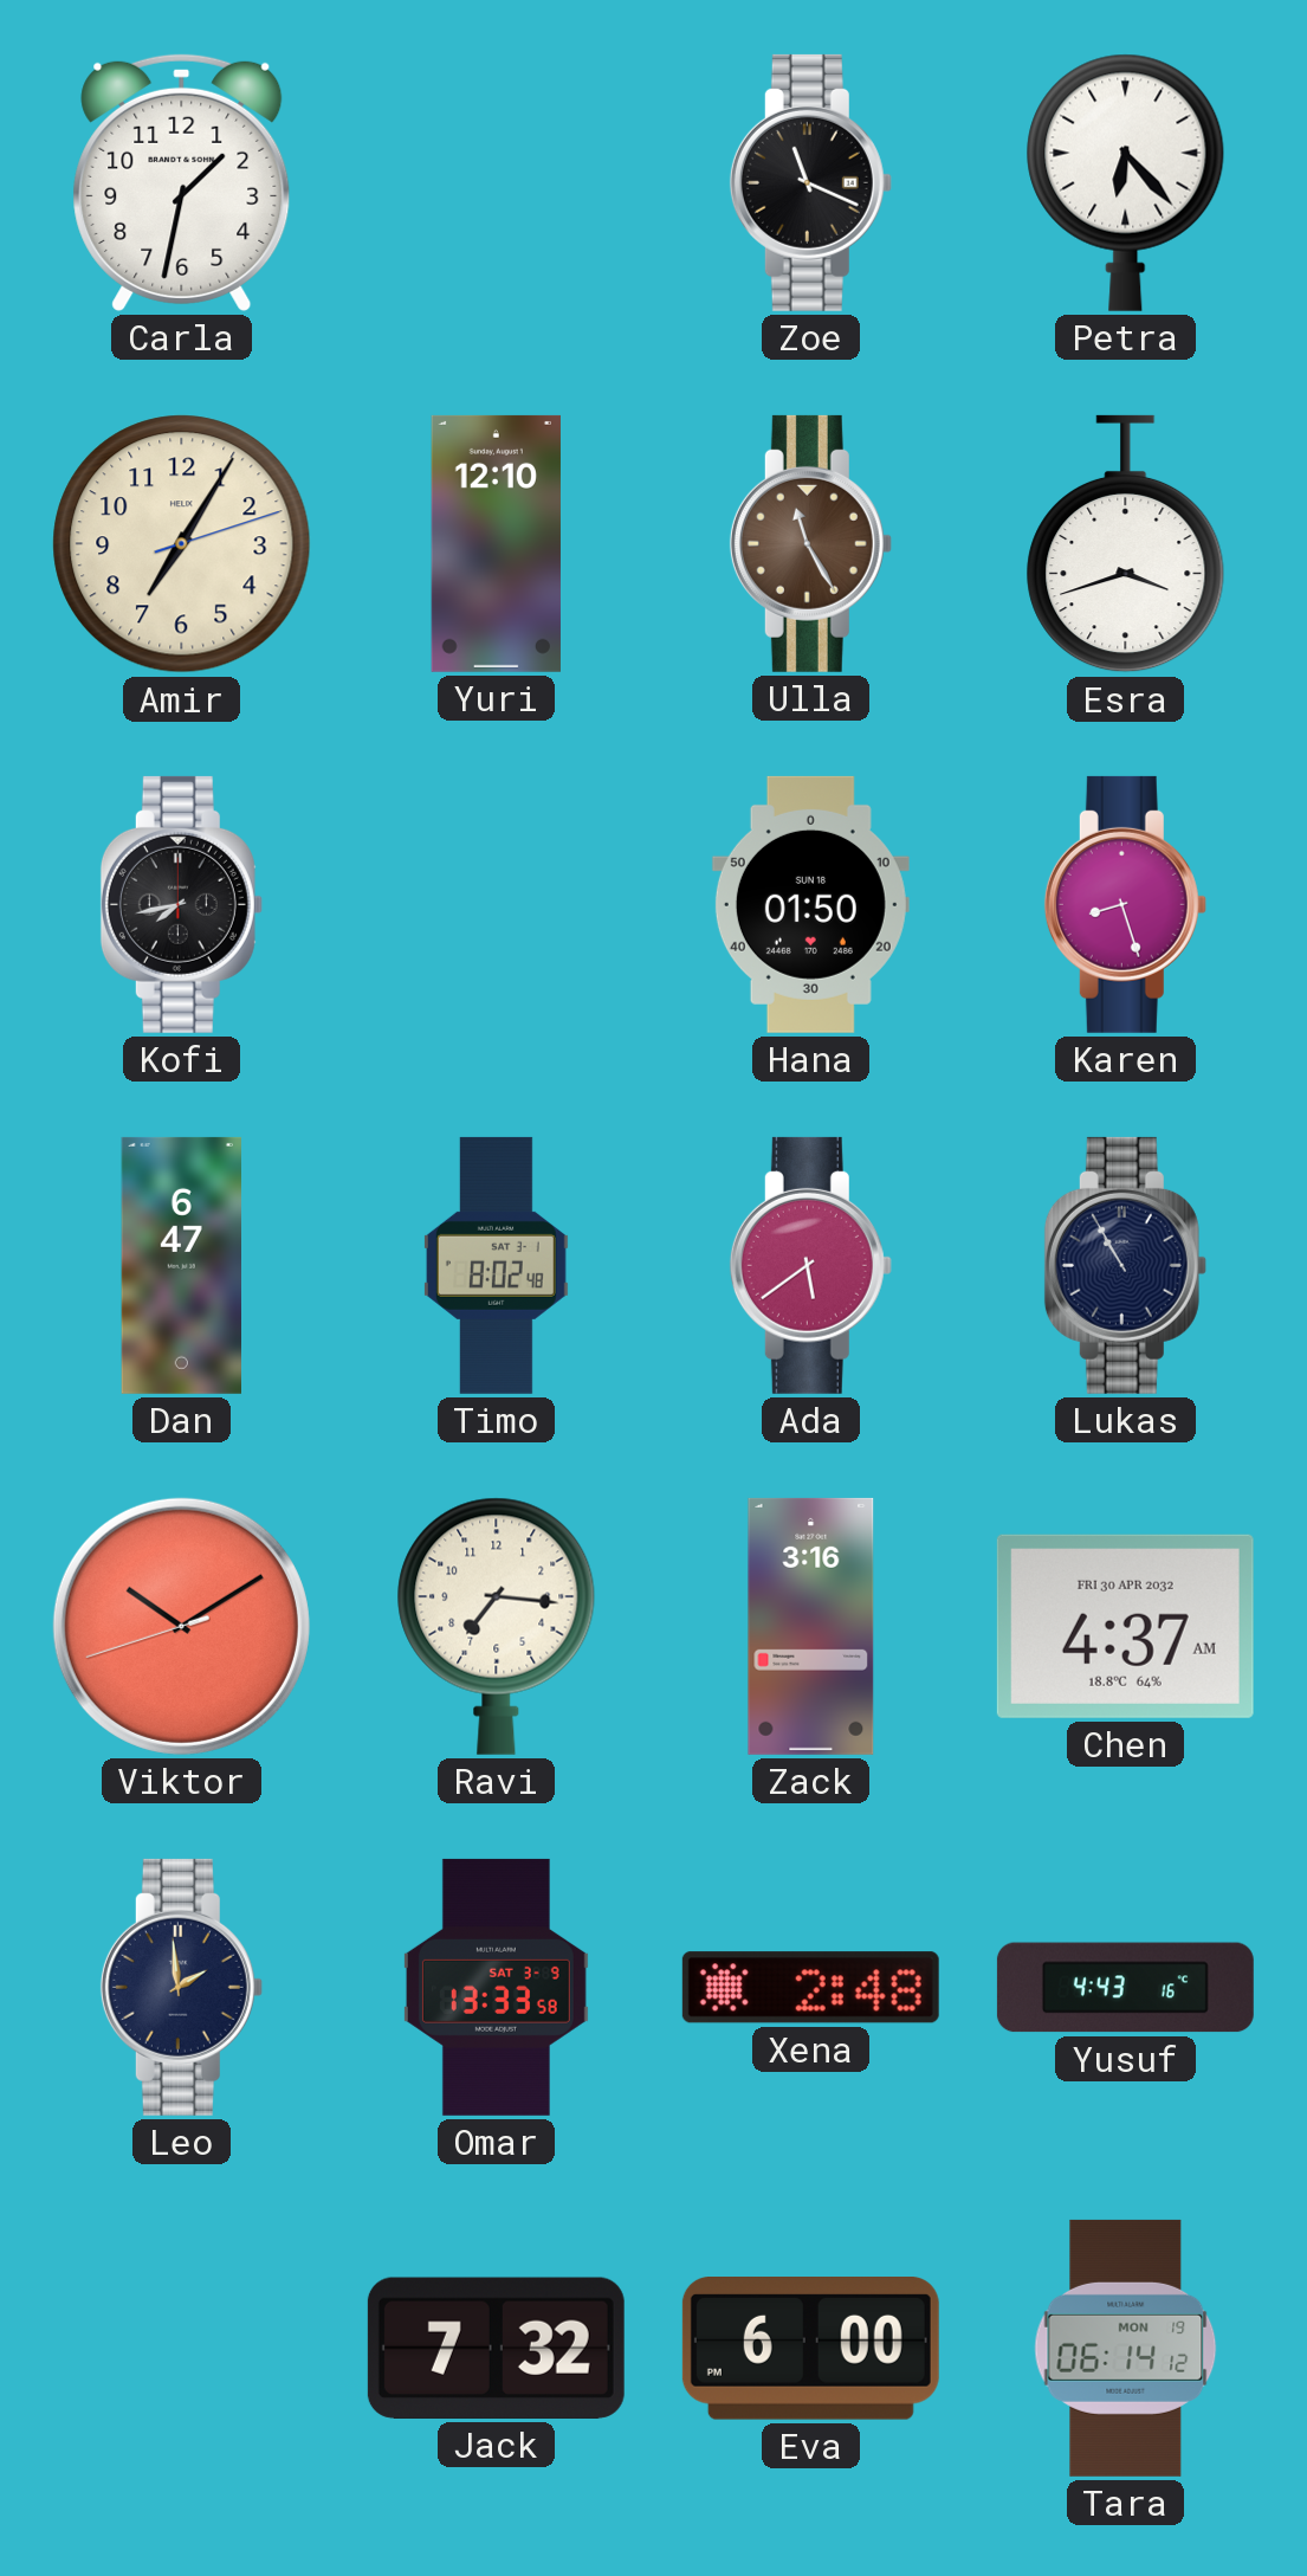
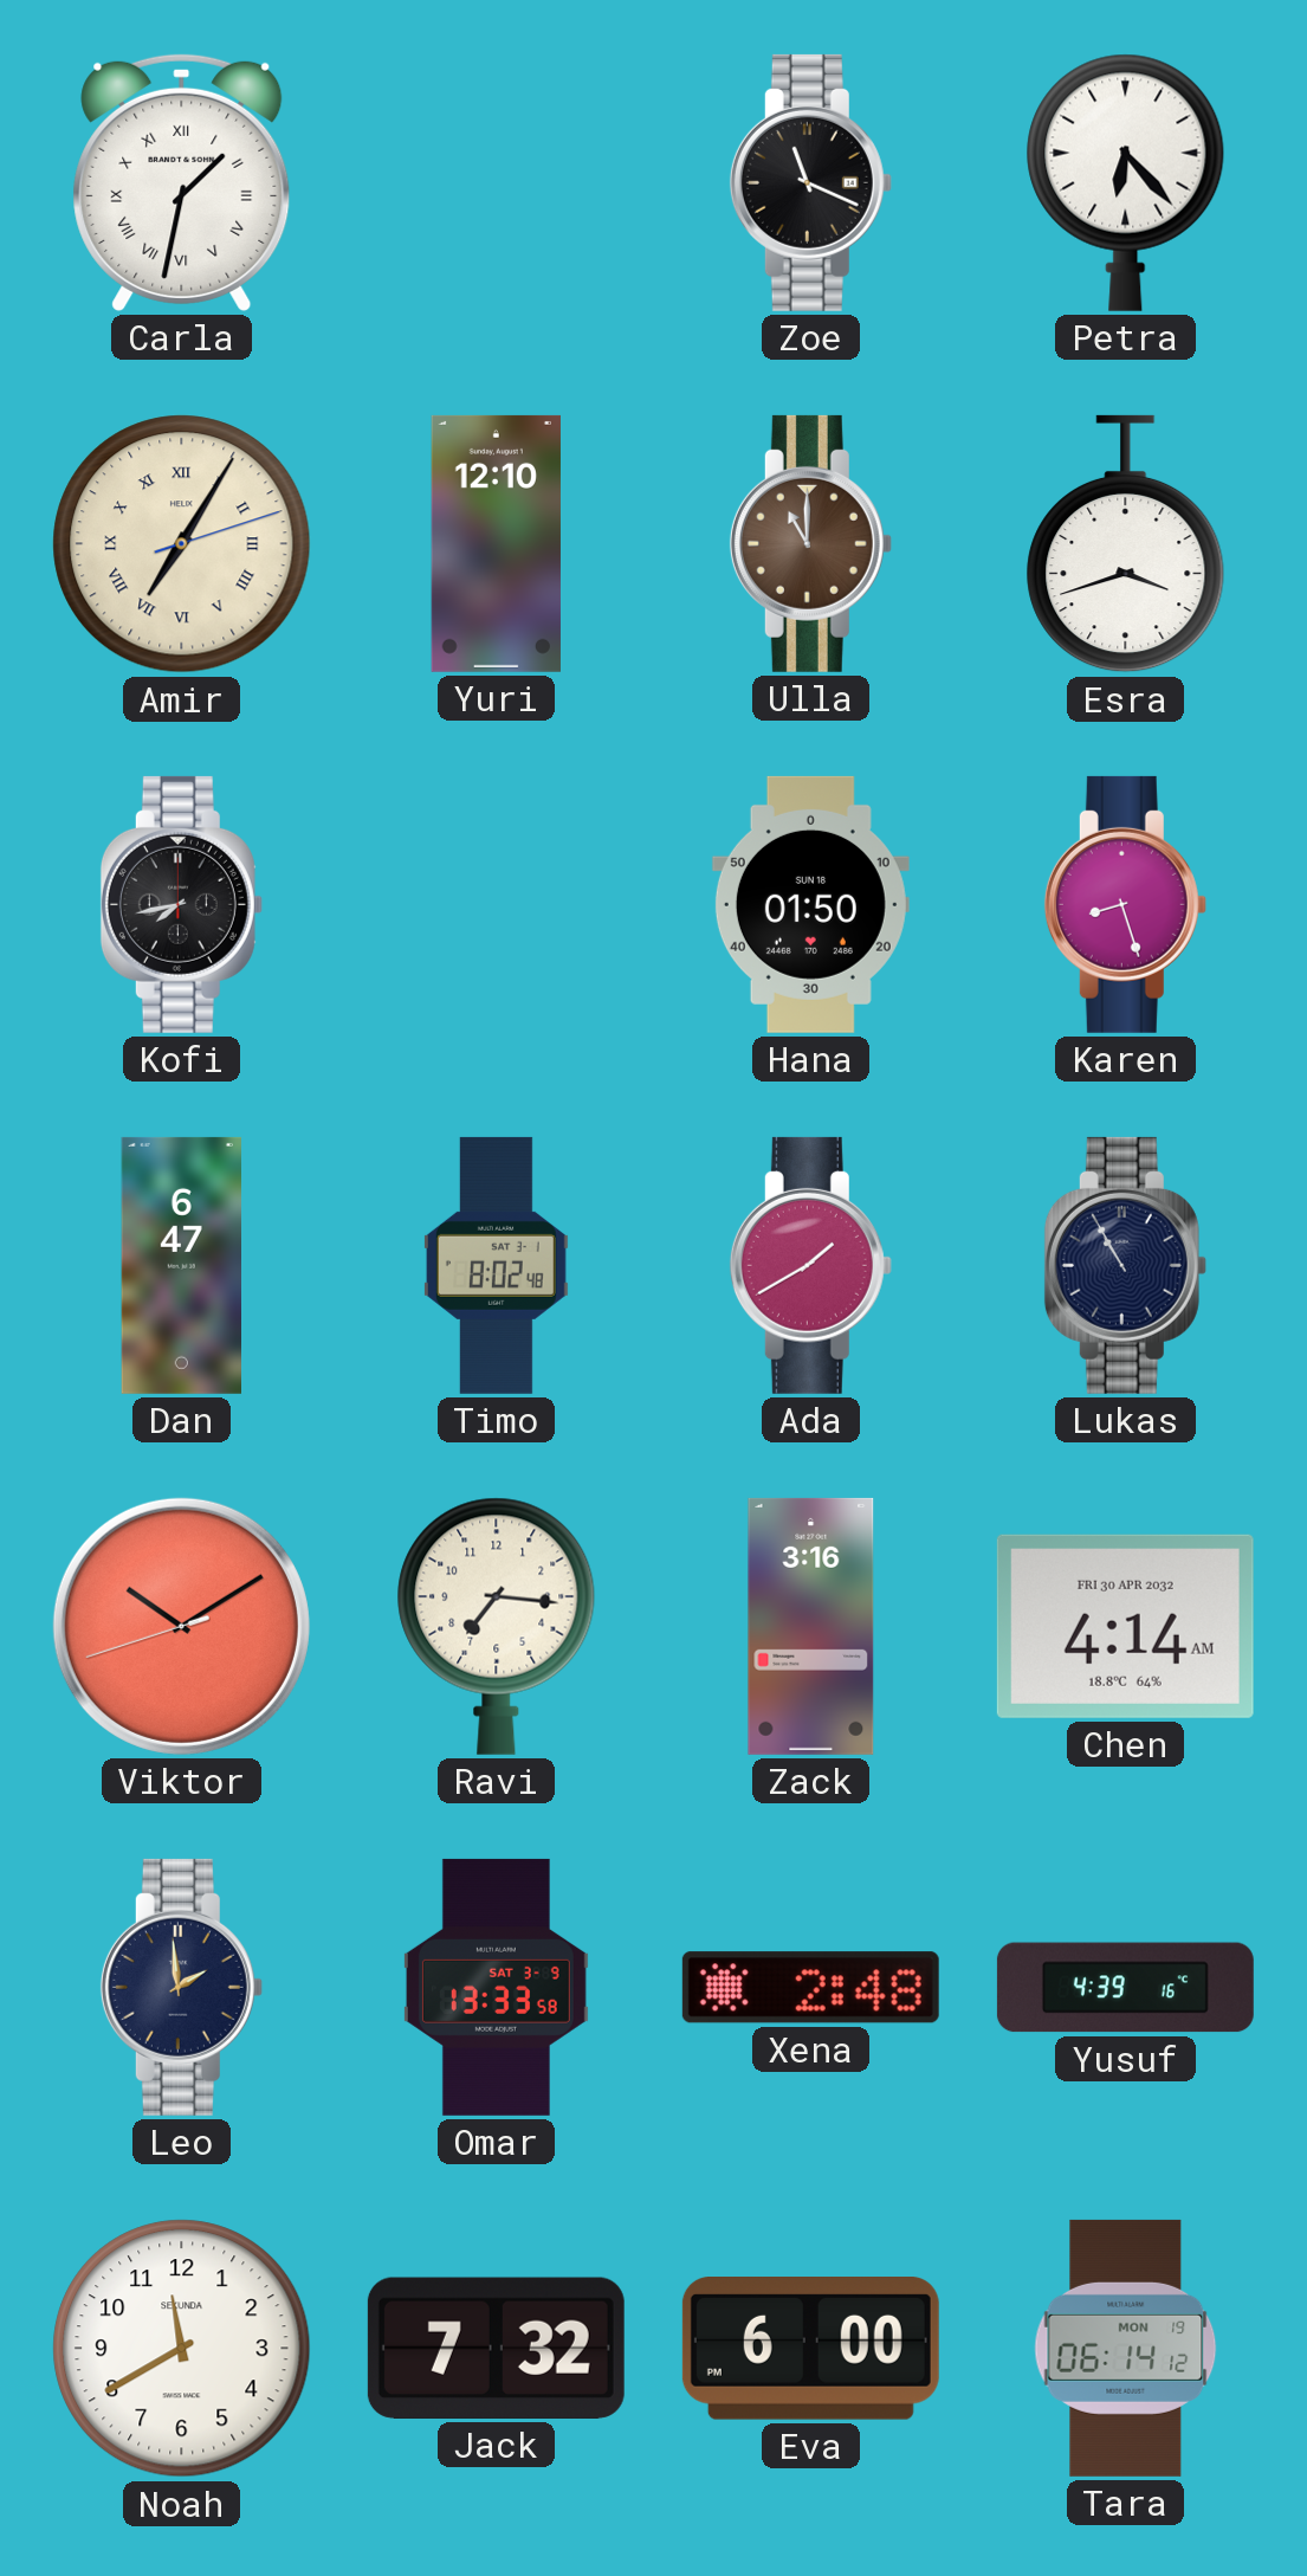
Carla numerals: Arabic -> Roman
Amir numerals: Arabic -> Roman
Ulla: 11:25 -> 11:00
Ada: 5:39 -> 1:40
Chen: 4:37 -> 4:14
Yusuf: 4:43 -> 4:39
Noah: none -> 11:40
